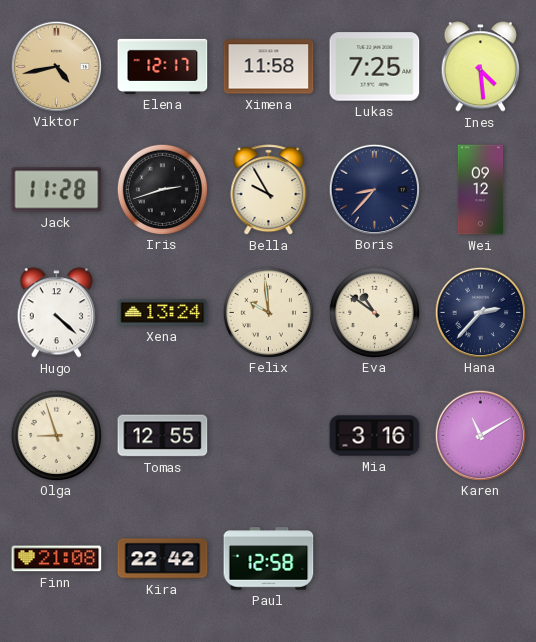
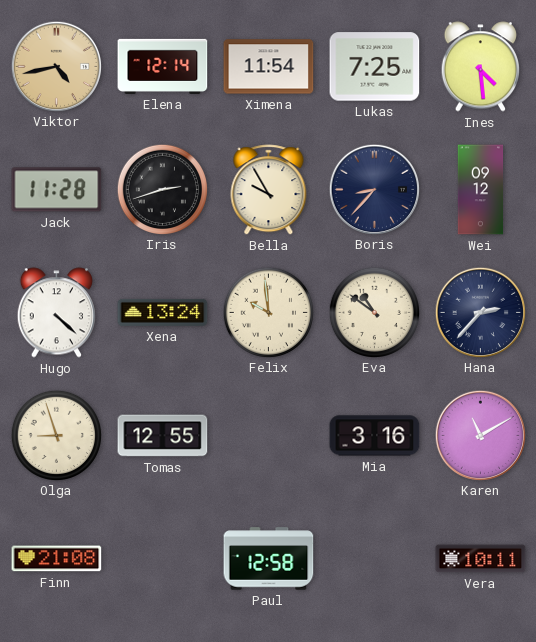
Elena: 12:17 -> 12:14
Ximena: 11:58 -> 11:54
Kira: 22:42 -> none
Vera: none -> 10:11
